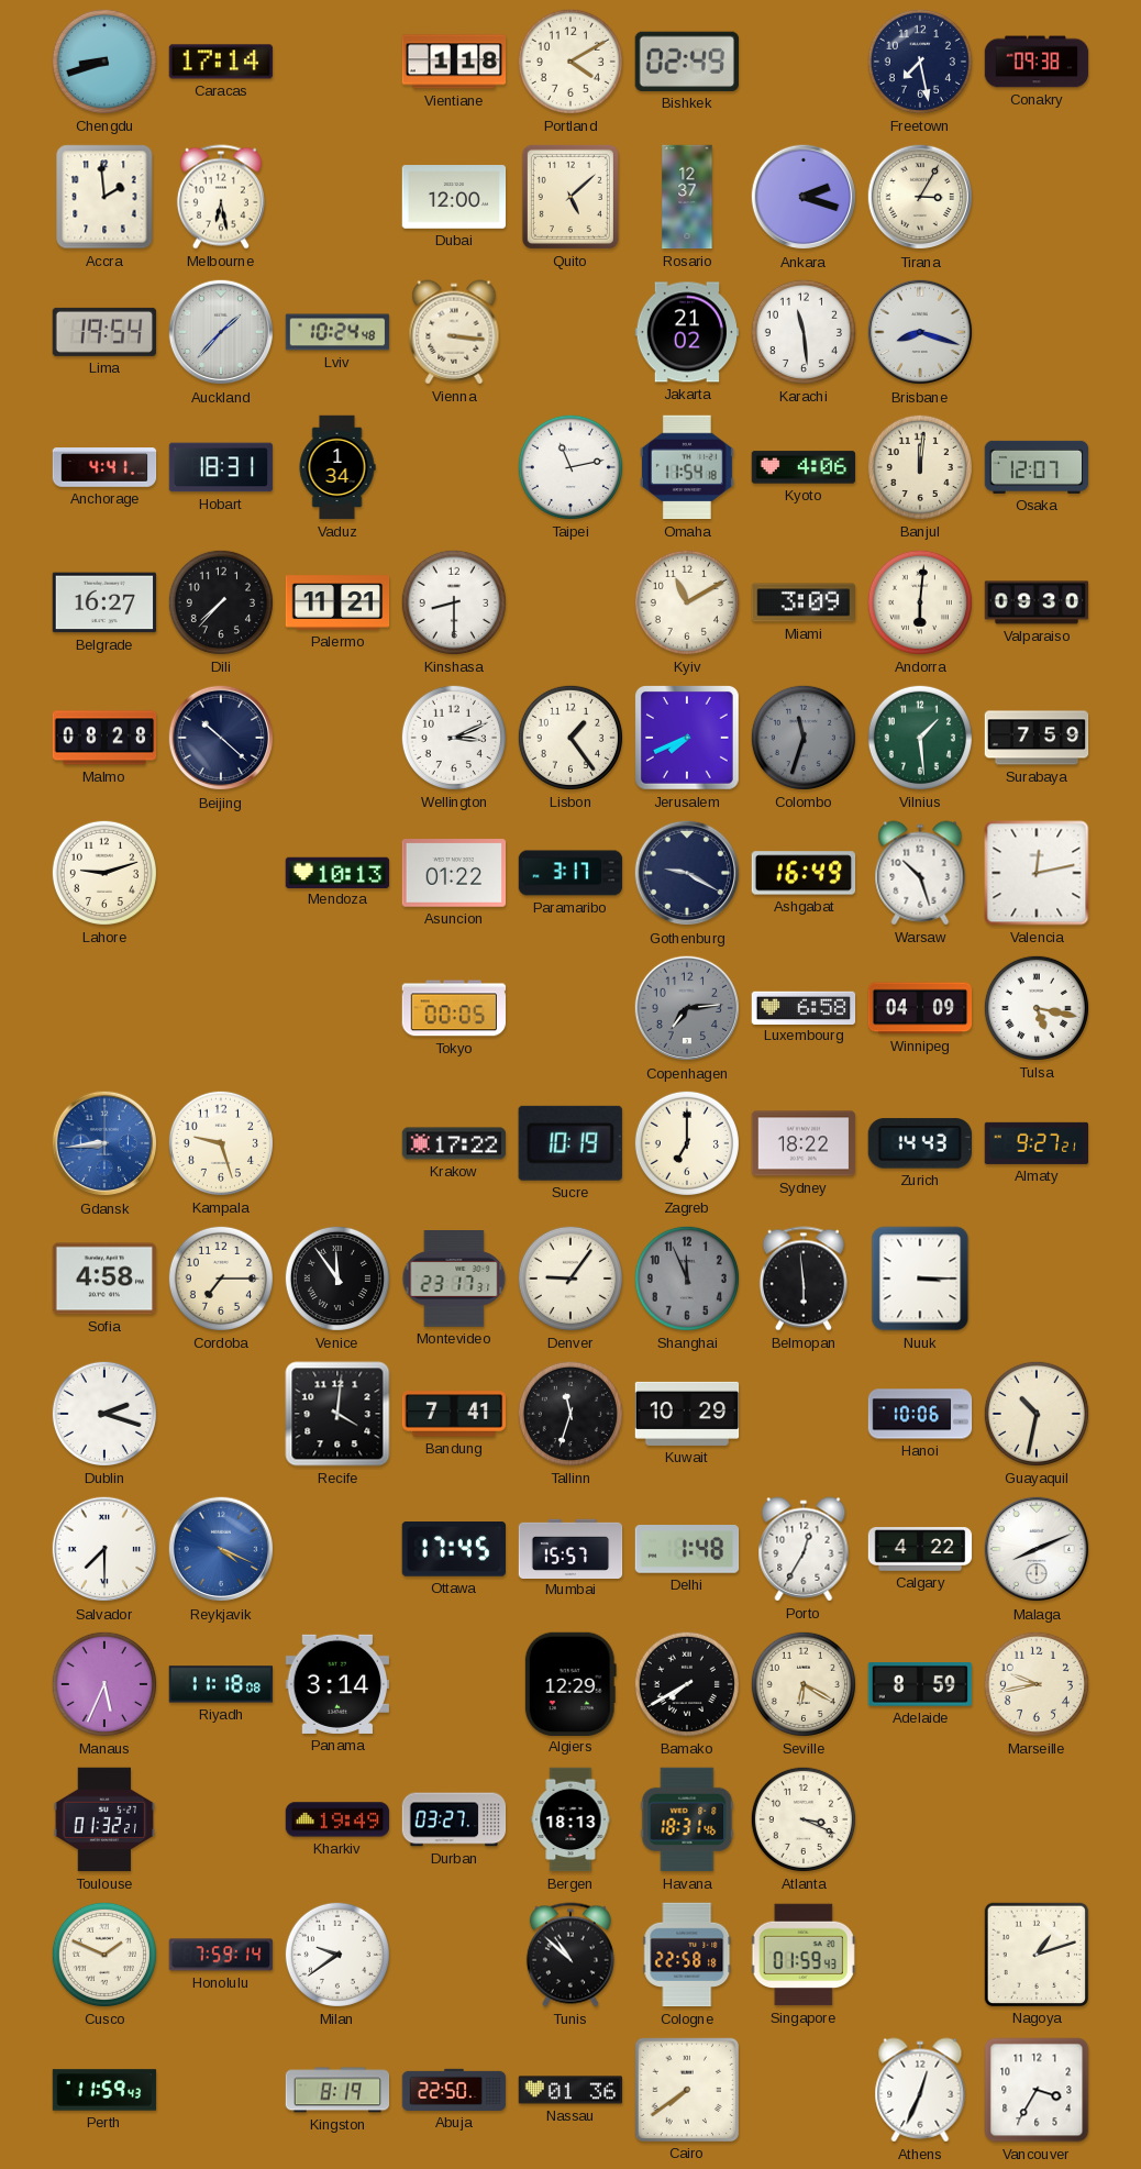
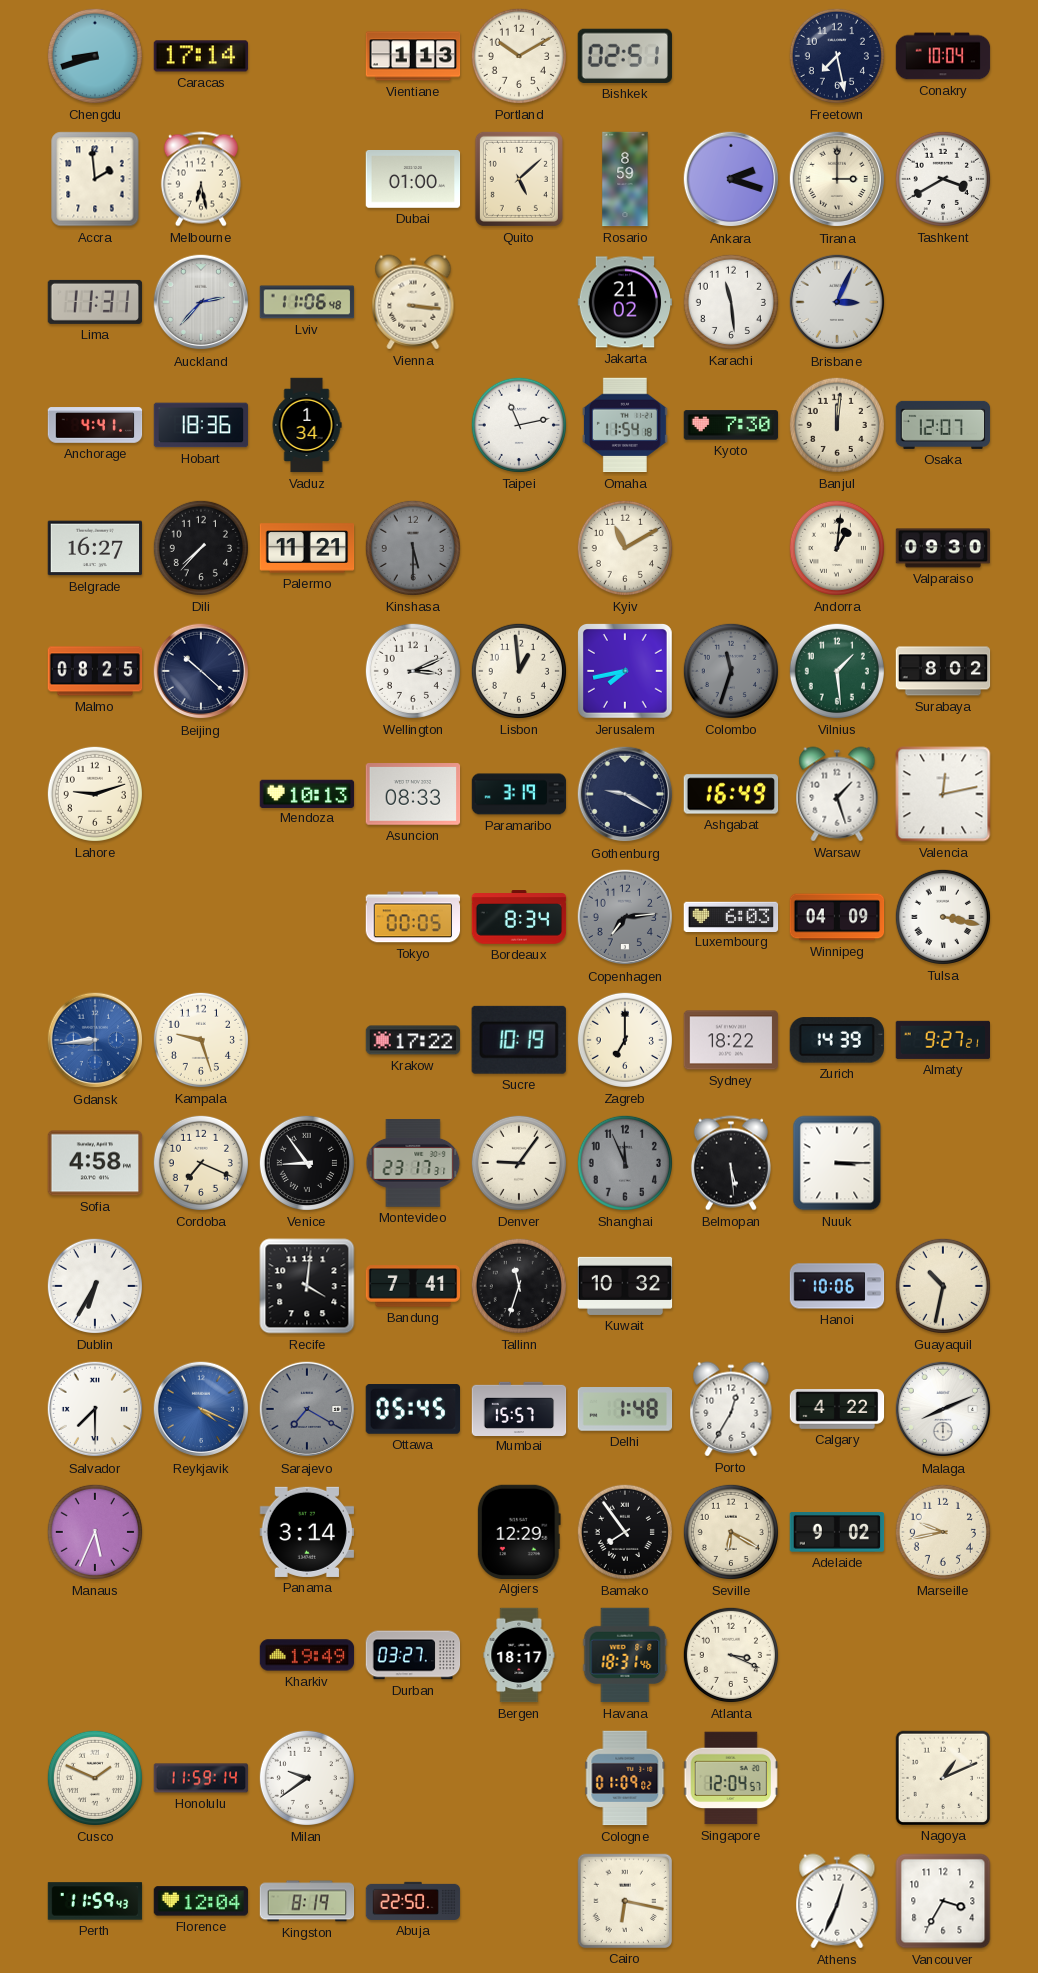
Vientiane: 1:18 -> 1:13
Portland: 4:10 -> 10:10
Bishkek: 02:49 -> 02:51
Conakry: 09:38 -> 10:04
Dubai: 12:00 -> 01:00
Rosario: 12:37 -> 8:59
Tirana: 3:05 -> 3:00
Tashkent: none -> 3:40
Lima: 19:54 -> 11:31
Auckland: 1:37 -> 2:37
Lviv: 10:24 -> 11:06
Brisbane: 8:18 -> 3:04
Hobart: 18:31 -> 18:36
Kyoto: 4:06 -> 7:30
Kinshasa: 8:30 -> 5:30
Kinshasa dial: white -> grey
Miami: 3:09 -> none
Andorra: 6:01 -> 1:01
Malmo: 08:28 -> 08:25
Lisbon: 1:24 -> 12:59
Jerusalem: 7:41 -> 7:43
Surabaya: 7:59 -> 8:02
Asuncion: 01:22 -> 08:33
Paramaribo: 3:17 -> 3:19
Warsaw: 10:27 -> 1:27
Bordeaux: none -> 8:34
Luxembourg: 6:58 -> 6:03
Tulsa: 5:17 -> 3:17
Zurich: 14:43 -> 14:39
Cordoba: 7:15 -> 7:19
Venice: 11:54 -> 8:54
Belmopan: 5:59 -> 5:29
Dublin: 2:18 -> 6:35
Kuwait: 10:29 -> 10:32
Sarajevo: none -> 7:20
Ottawa: 17:45 -> 05:45
Riyadh: 11:18 -> none
Bamako: 7:40 -> 7:54
Adelaide: 8:59 -> 9:02
Toulouse: 01:32 -> none
Bergen: 18:13 -> 18:17
Honolulu: 7:59 -> 11:59
Tunis: 10:52 -> none
Cologne: 22:58 -> 01:09
Singapore: 01:59 -> 12:04
Nagoya: 1:12 -> 1:11
Florence: none -> 12:04
Nassau: 01:36 -> none
Cairo: 7:39 -> 6:17
